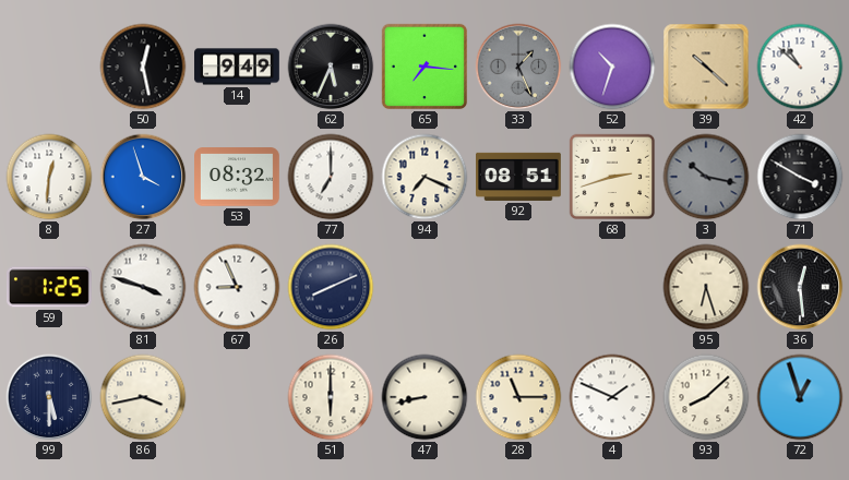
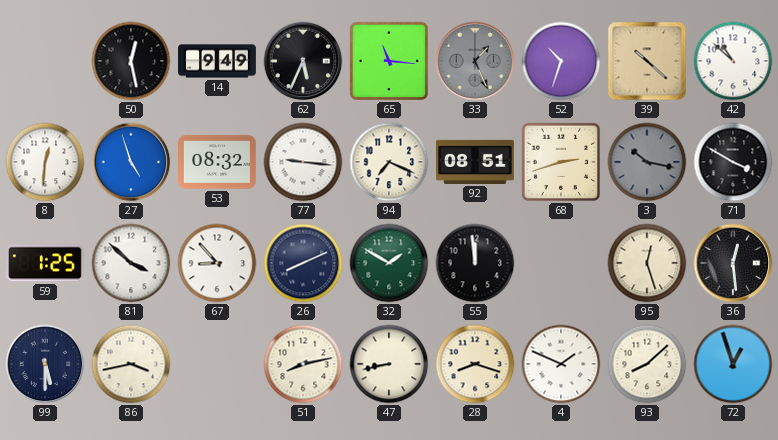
65: 7:16 -> 11:16
27: 3:57 -> 4:57
77: 7:00 -> 9:16
81: 3:48 -> 3:52
67: 8:56 -> 8:53
32: none -> 1:50
55: none -> 11:59
95: 6:27 -> 12:27
51: 6:00 -> 8:13
28: 11:15 -> 8:18
